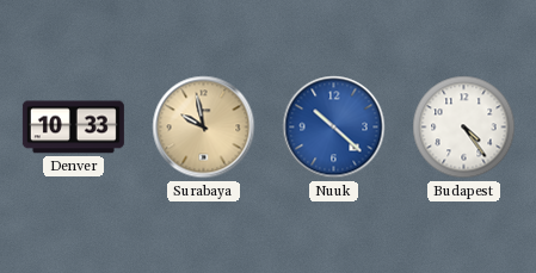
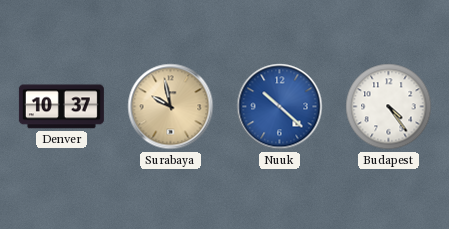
Denver: 10:33 -> 10:37
